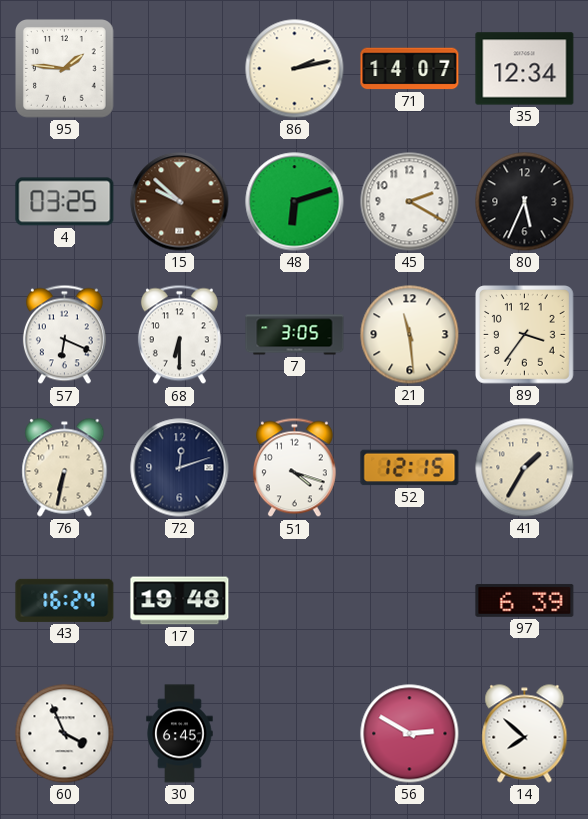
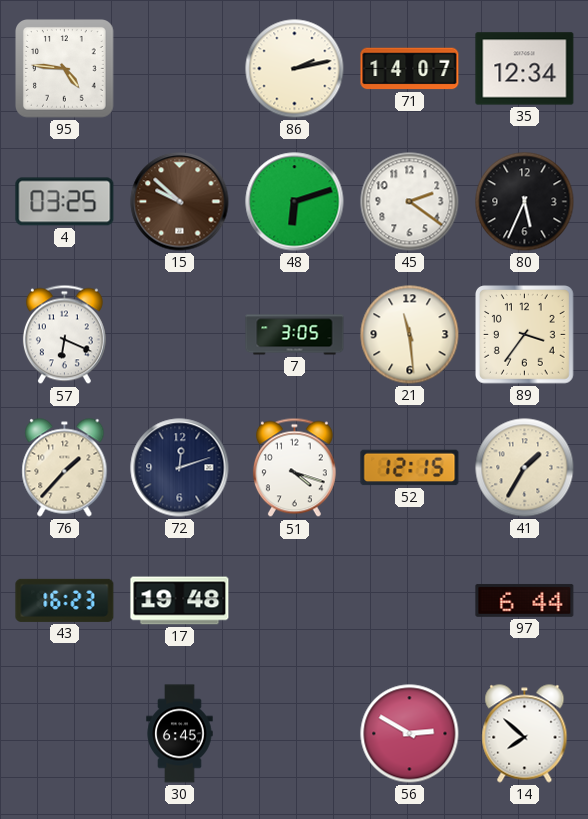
95: 1:46 -> 4:46
45: 2:20 -> 2:21
68: 6:30 -> none
76: 6:32 -> 1:37
43: 16:24 -> 16:23
97: 6:39 -> 6:44
60: 3:56 -> none
